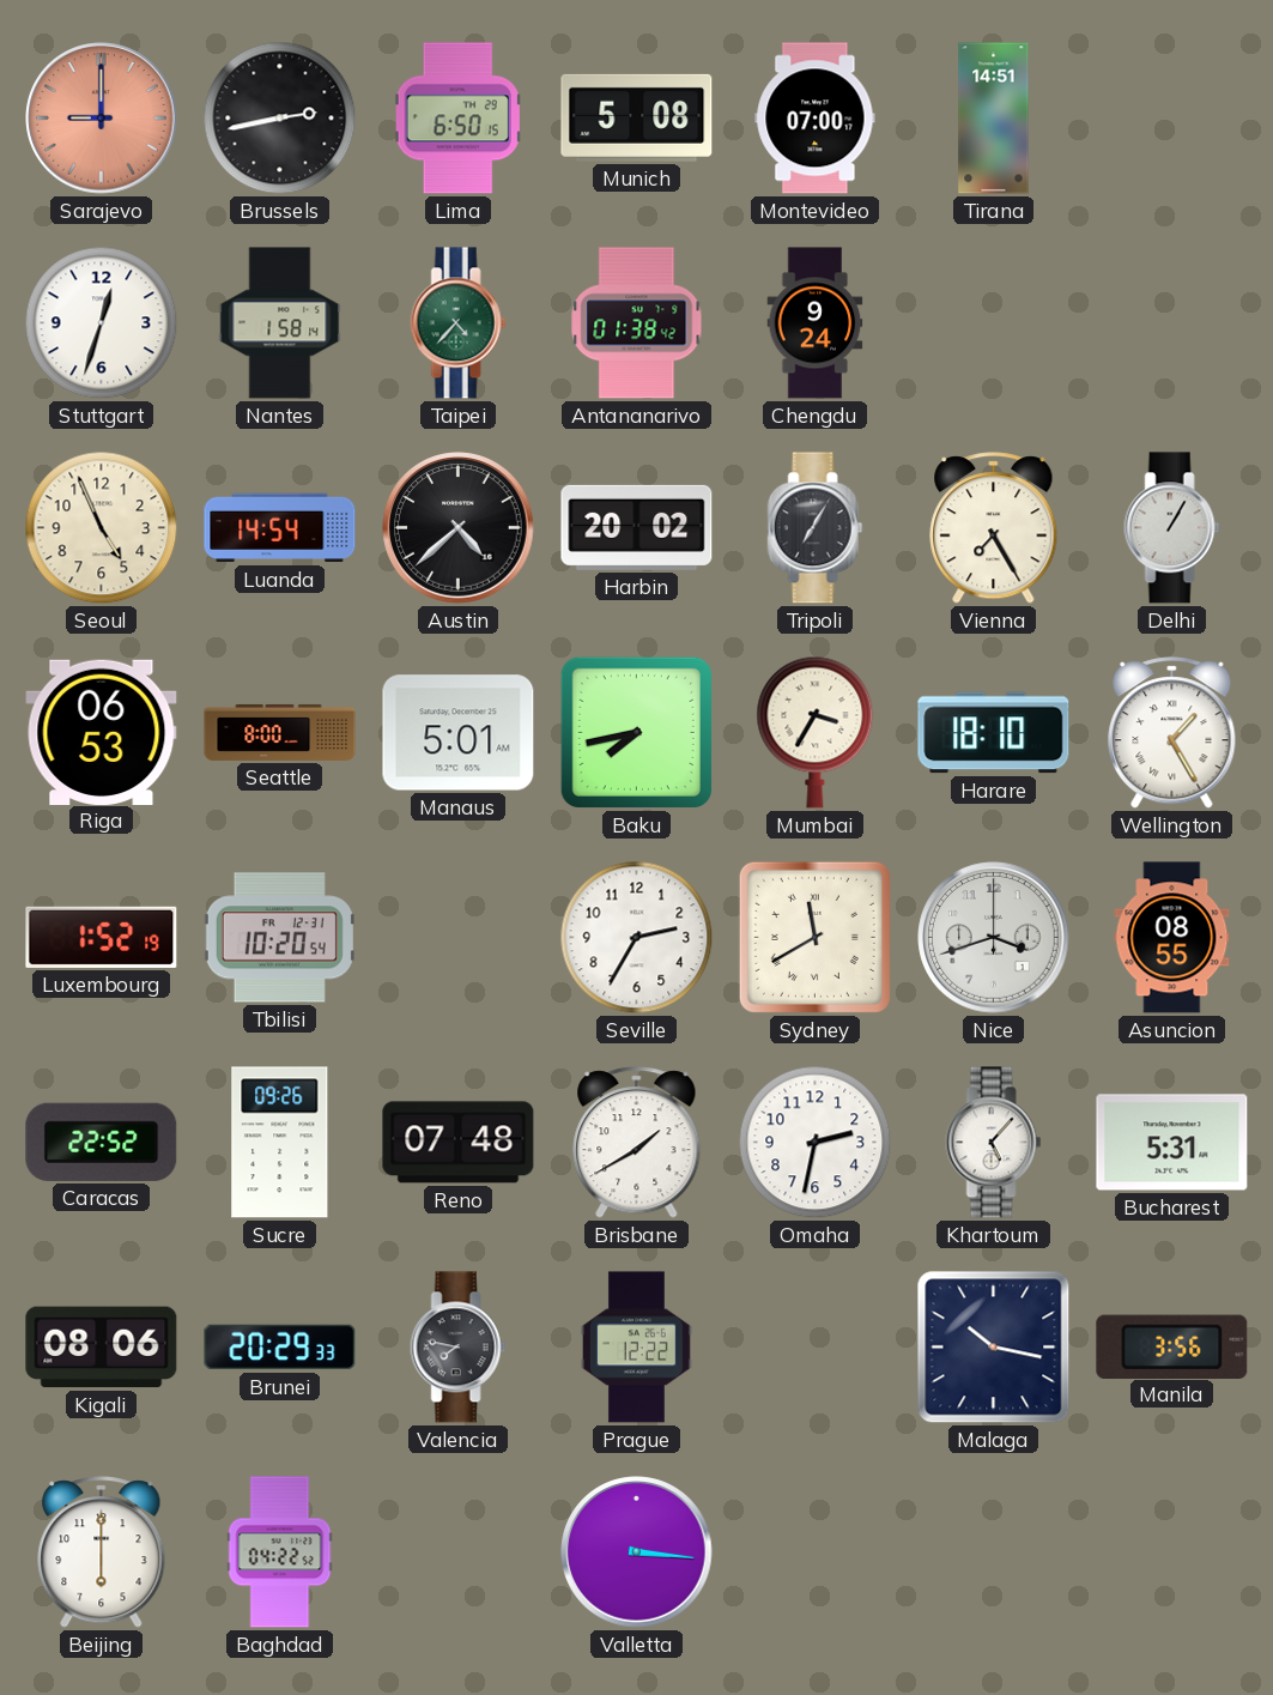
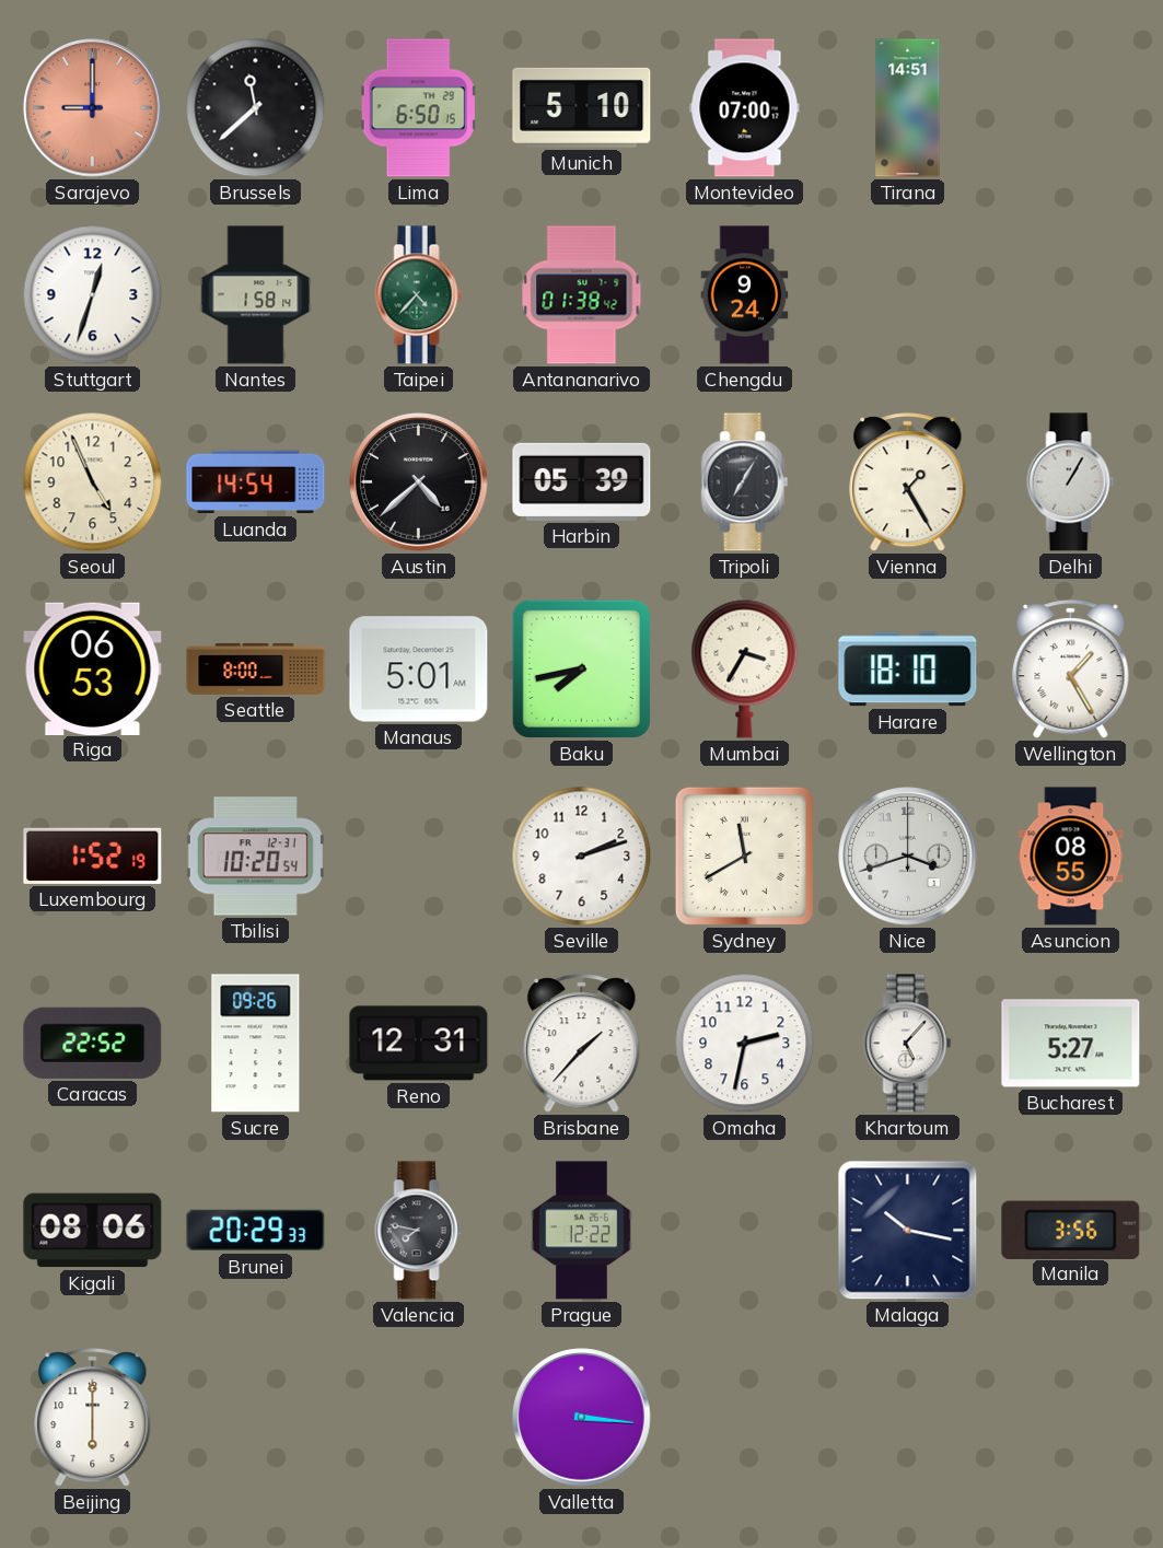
Brussels: 2:43 -> 11:38
Munich: 5:08 -> 5:10
Harbin: 20:02 -> 05:39
Vienna: 7:25 -> 1:25
Seville: 2:35 -> 2:12
Reno: 07:48 -> 12:31
Brisbane: 1:40 -> 1:37
Bucharest: 5:31 -> 5:27
Baghdad: 04:22 -> none
